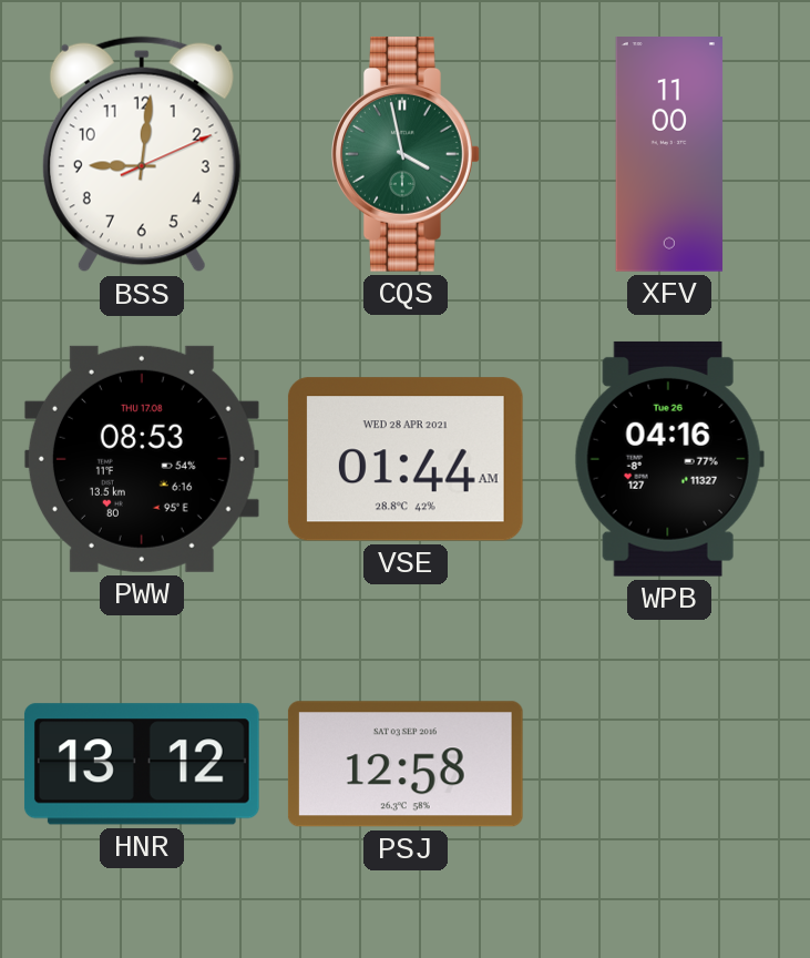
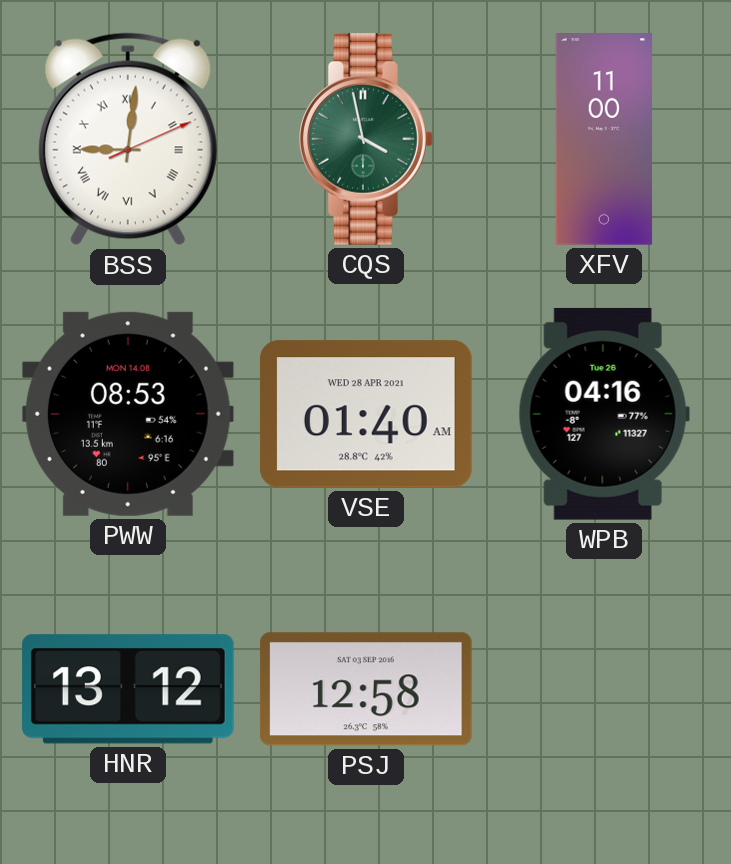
BSS numerals: Arabic -> Roman
PWW date: THU 17.08 -> MON 14.08
VSE: 01:44 -> 01:40
